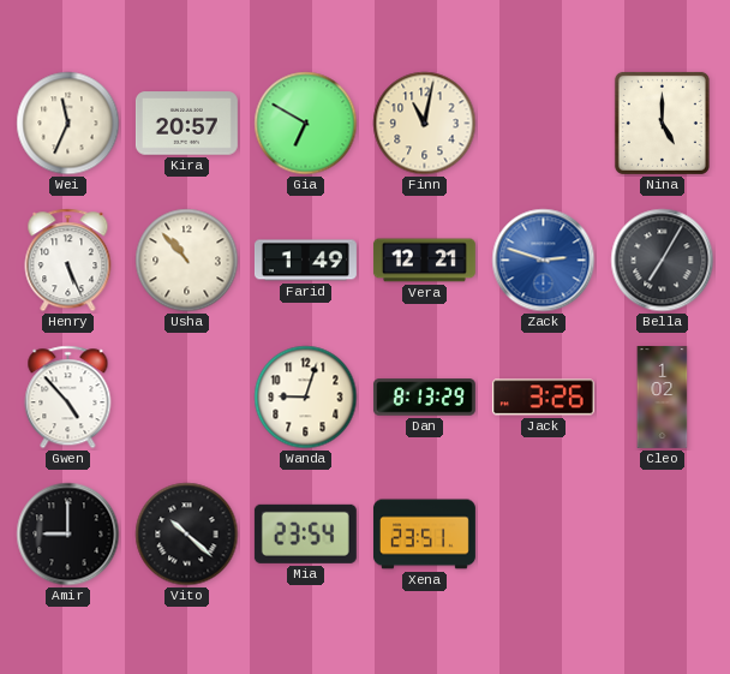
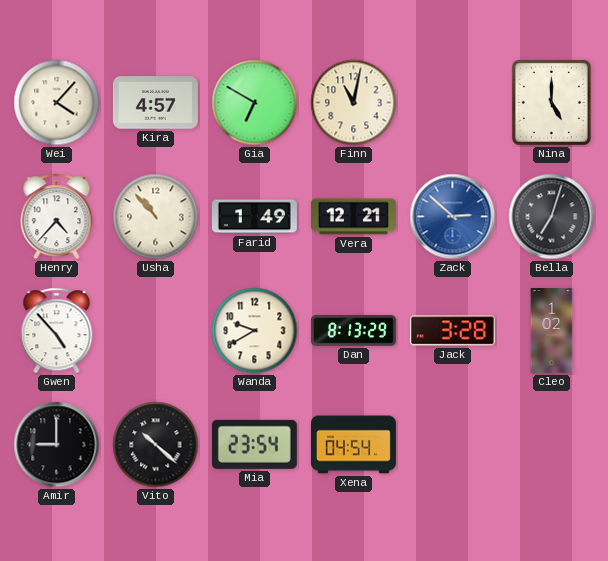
Wei: 11:34 -> 4:07
Kira: 20:57 -> 4:57
Henry: 5:26 -> 4:37
Zack: 2:48 -> 2:52
Bella: 7:05 -> 7:03
Wanda: 9:03 -> 9:40
Jack: 3:26 -> 3:28
Xena: 23:51 -> 04:54
